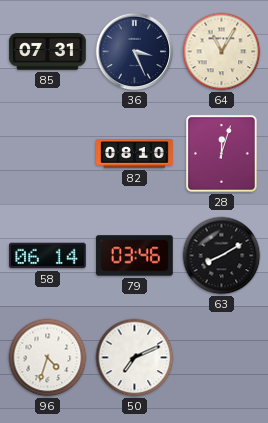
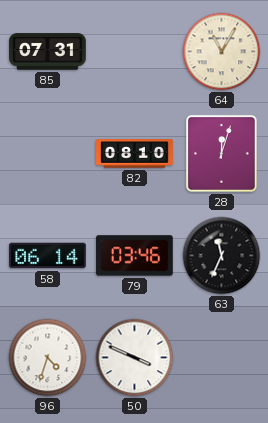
36: 3:26 -> none
63: 8:10 -> 11:34
50: 7:11 -> 3:49
